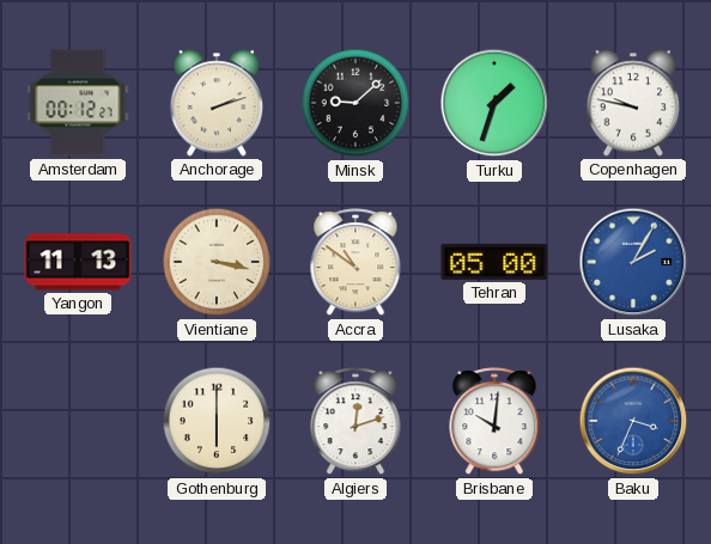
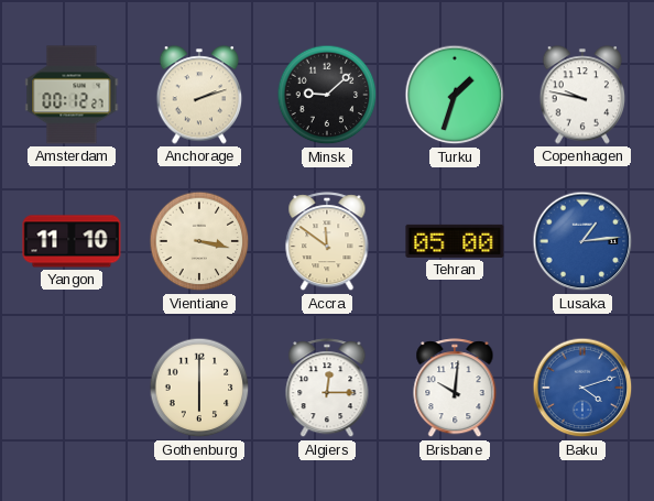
Yangon: 11:13 -> 11:10
Accra: 10:51 -> 11:51
Lusaka: 2:05 -> 1:14
Algiers: 12:12 -> 12:15
Baku: 3:34 -> 4:12
